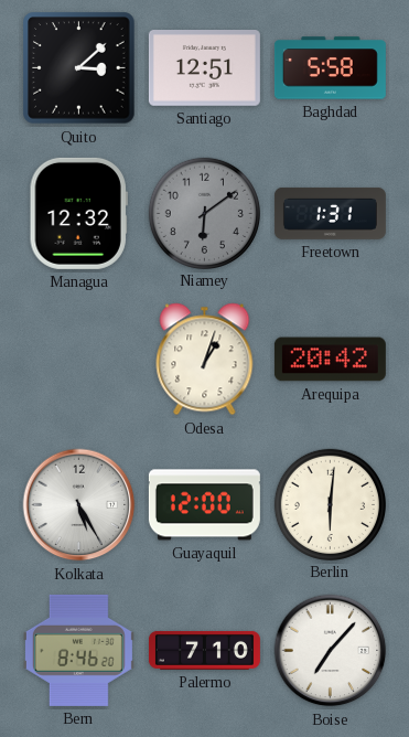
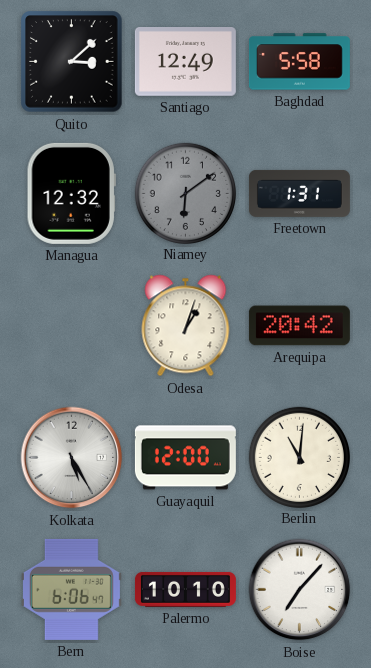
Santiago: 12:51 -> 12:49
Berlin: 6:01 -> 11:01
Bern: 8:46 -> 6:06
Palermo: 7:10 -> 10:10
